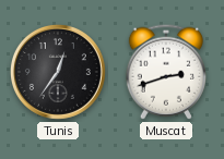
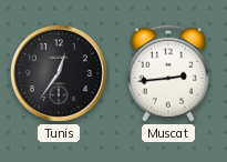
Muscat: 2:42 -> 2:44
